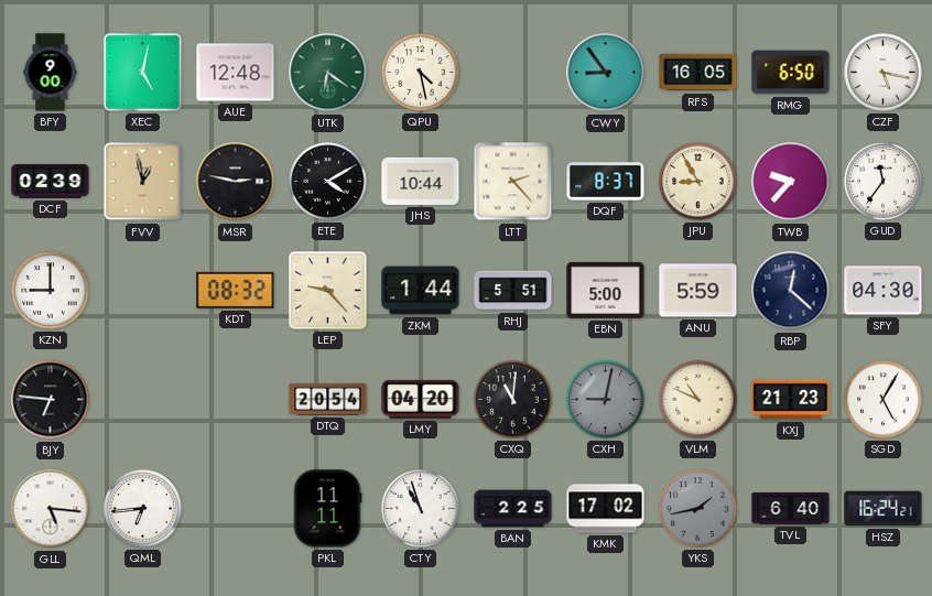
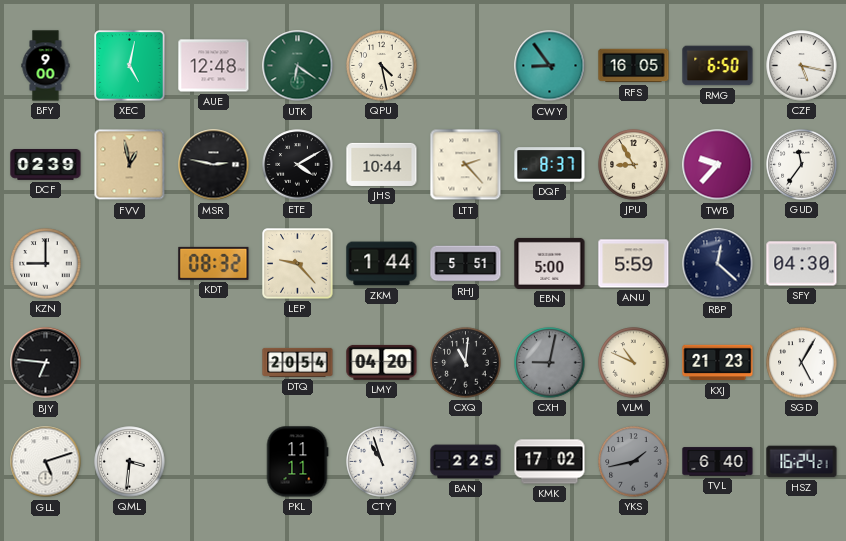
GLL: 5:16 -> 5:12
QML: 6:44 -> 3:31
